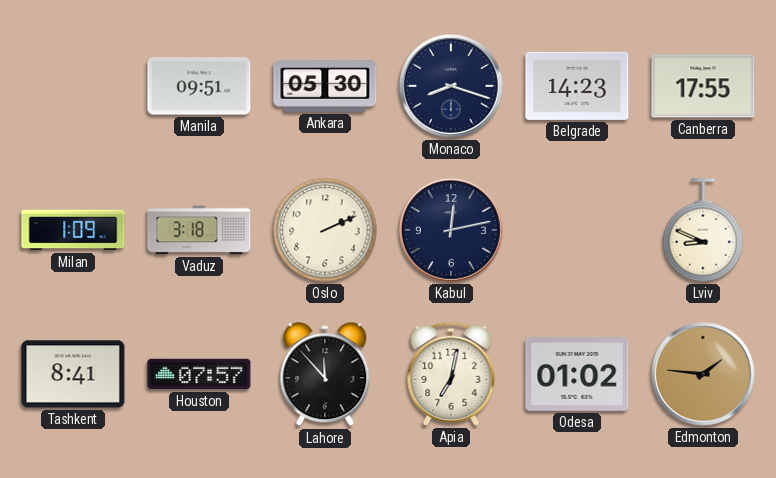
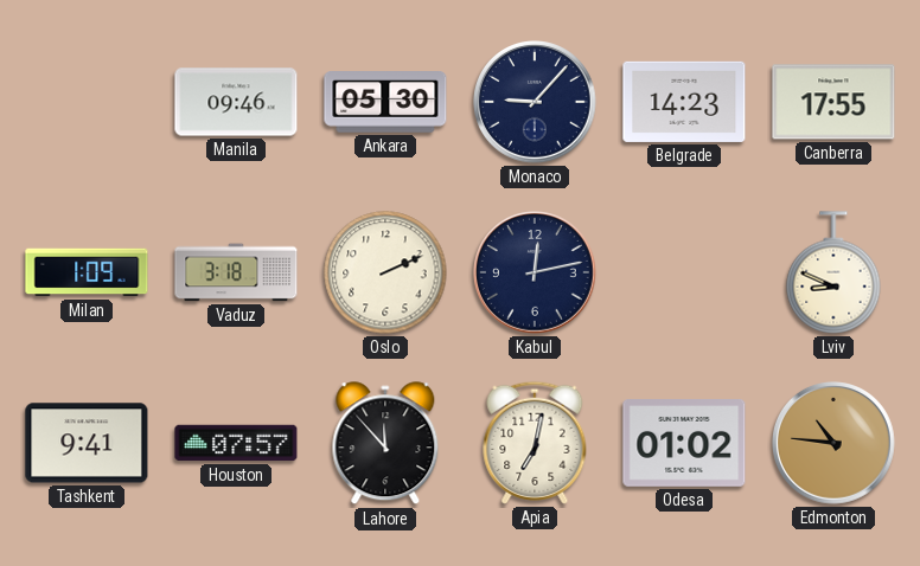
Manila: 09:51 -> 09:46
Monaco: 8:18 -> 9:07
Tashkent: 8:41 -> 9:41
Edmonton: 1:46 -> 10:46
